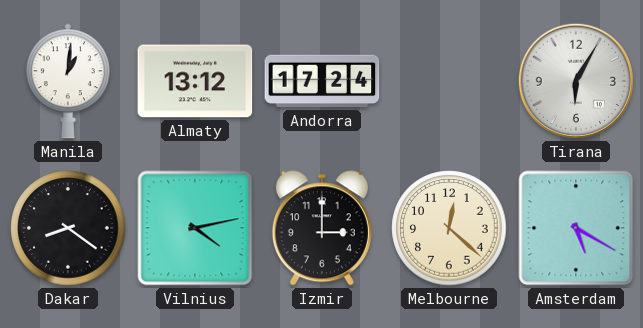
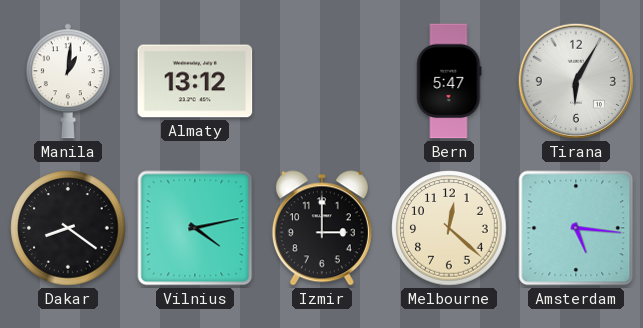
Andorra: 17:24 -> none
Bern: none -> 5:47
Amsterdam: 5:20 -> 5:16
